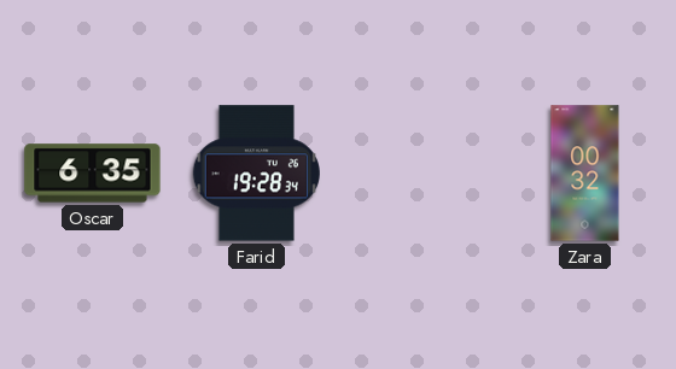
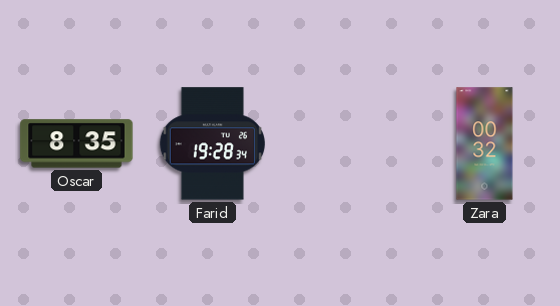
Oscar: 6:35 -> 8:35
